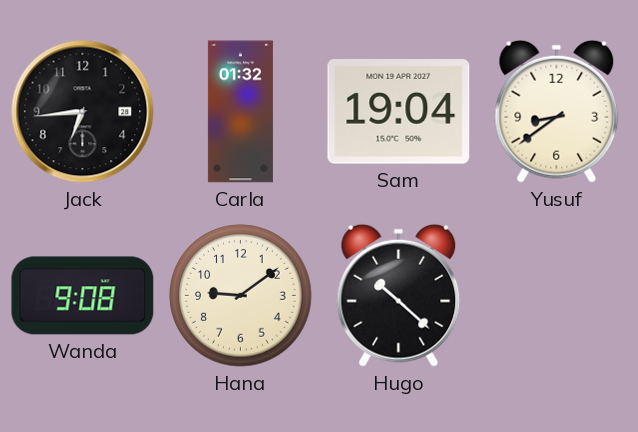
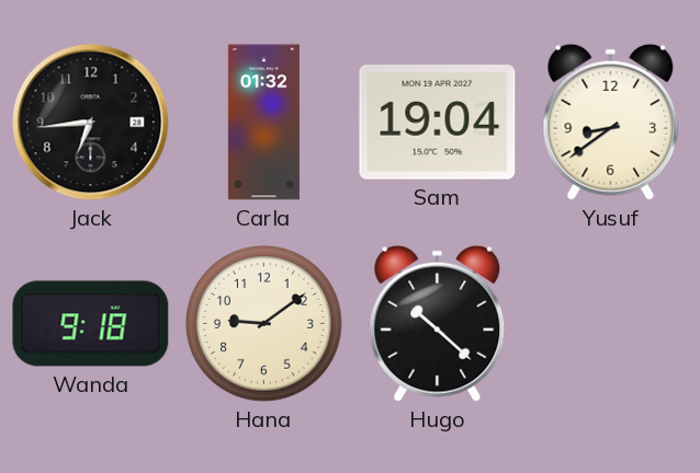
Wanda: 9:08 -> 9:18
